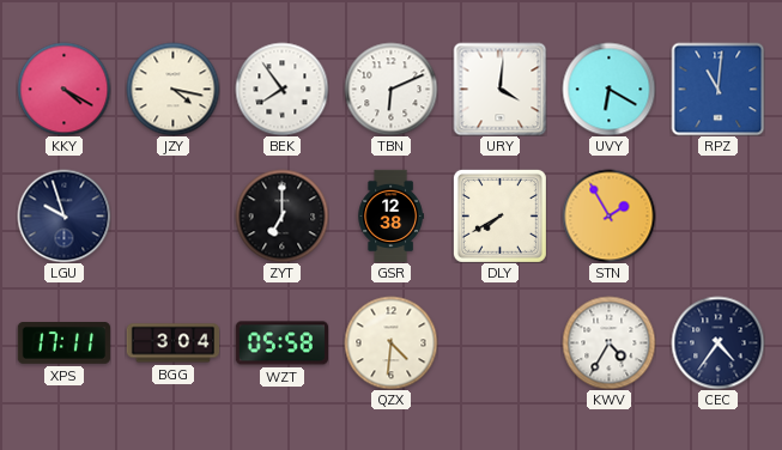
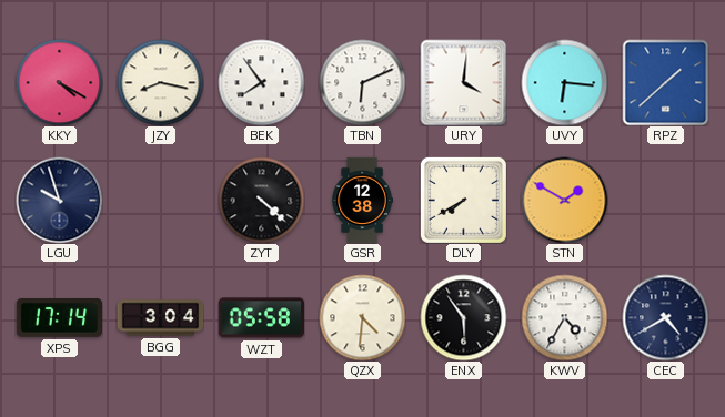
JZY: 4:17 -> 8:17
UVY: 6:20 -> 6:16
RPZ: 11:01 -> 1:38
ZYT: 7:00 -> 4:22
STN: 1:55 -> 1:50
XPS: 17:11 -> 17:14
ENX: none -> 5:54
CEC: 4:36 -> 4:40
